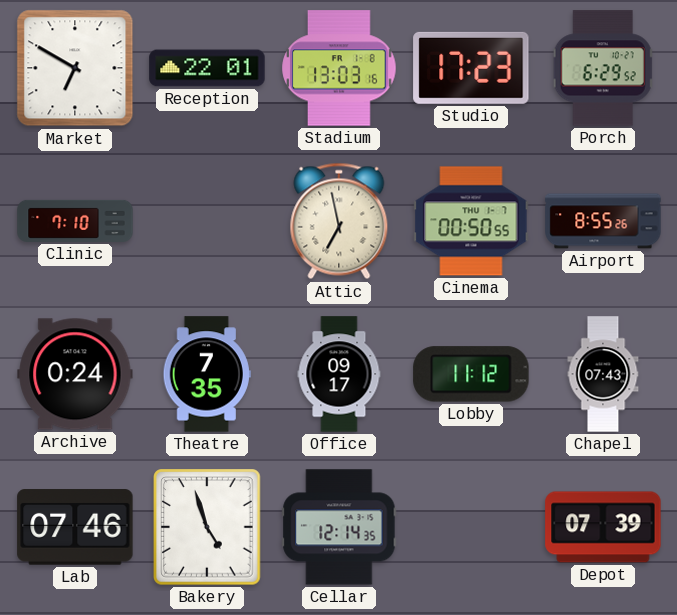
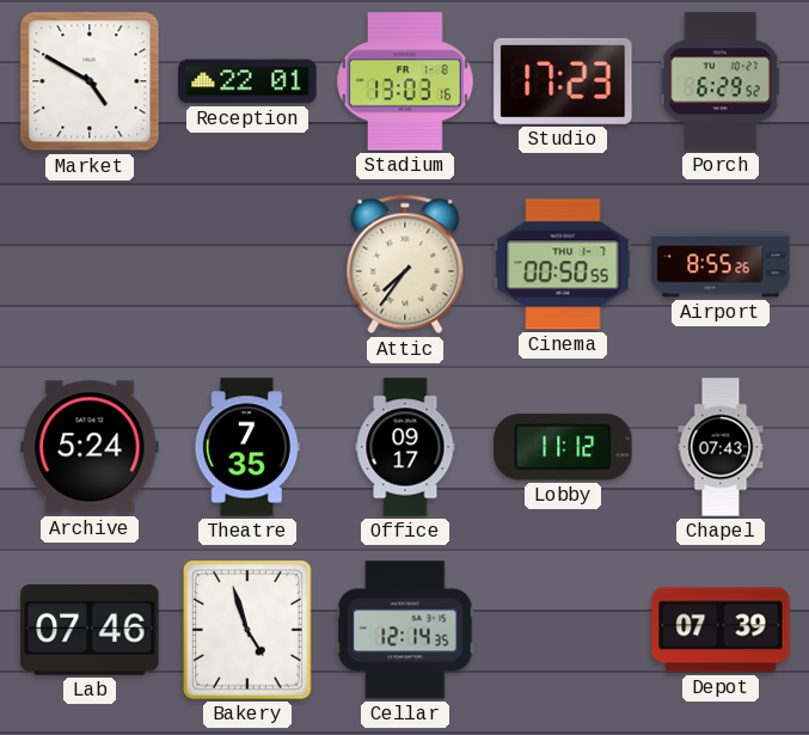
Market: 6:50 -> 4:50
Clinic: 7:10 -> none
Attic: 6:58 -> 7:36
Archive: 0:24 -> 5:24
